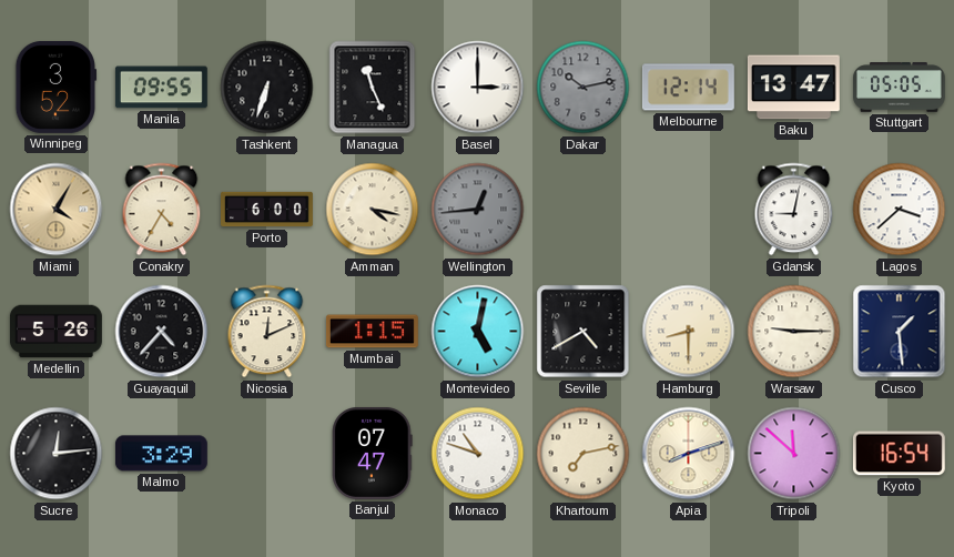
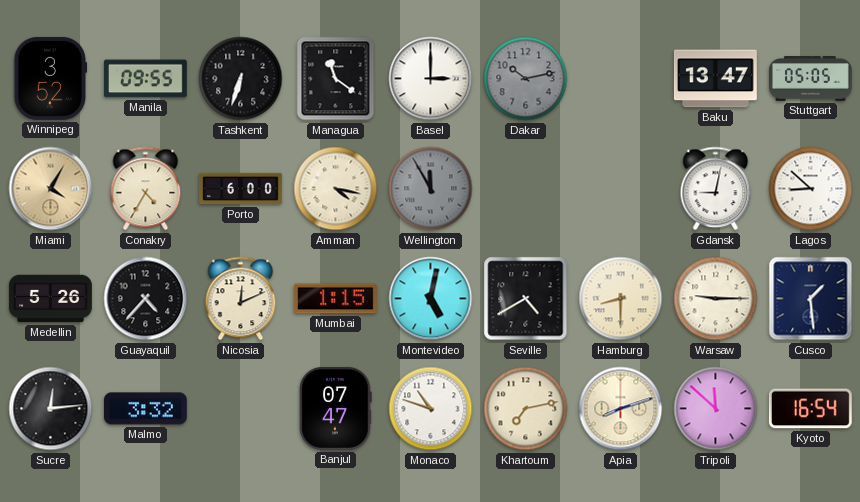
Managua: 11:26 -> 11:21
Melbourne: 12:14 -> none
Wellington: 12:44 -> 11:55
Lagos: 3:38 -> 8:52
Malmo: 3:29 -> 3:32
